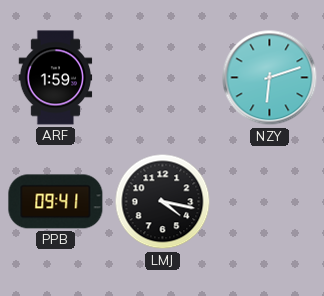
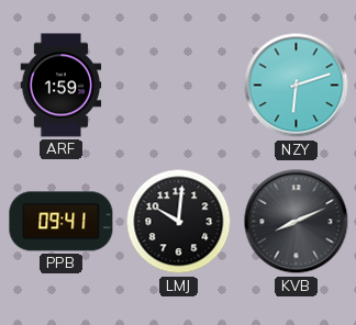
LMJ: 4:17 -> 10:01
KVB: none -> 8:11
